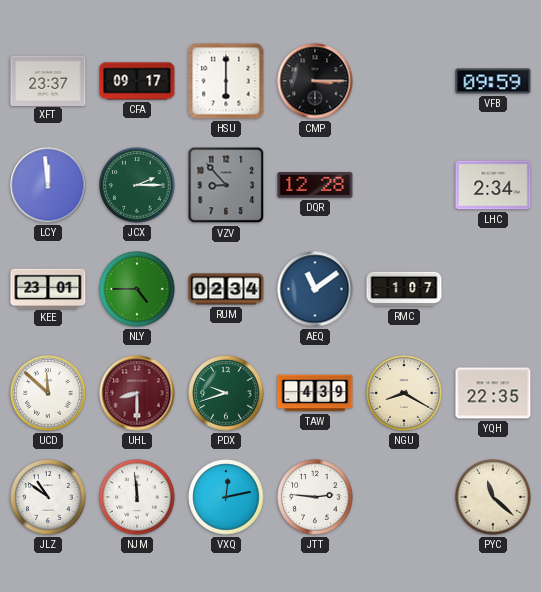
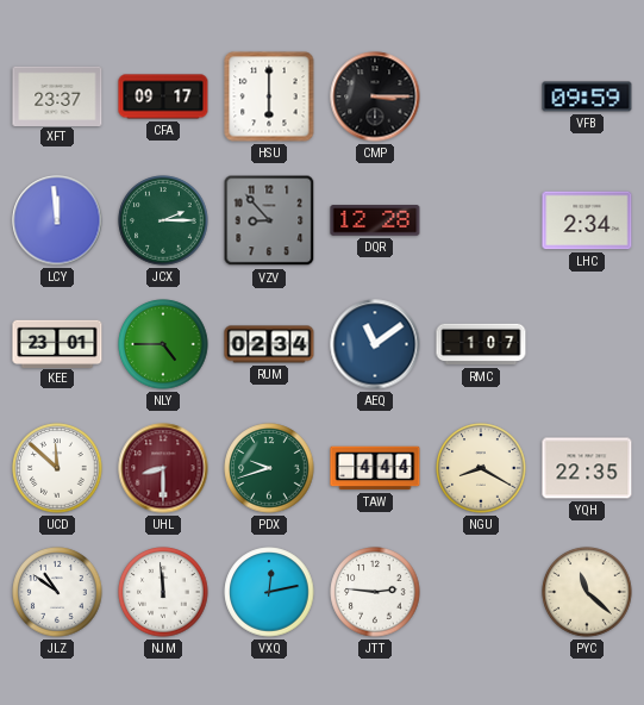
TAW: 4:39 -> 4:44
